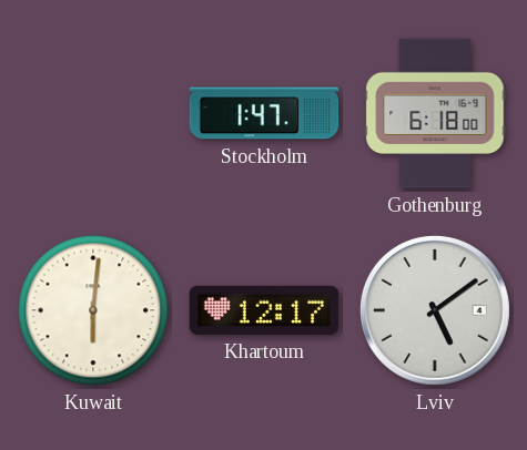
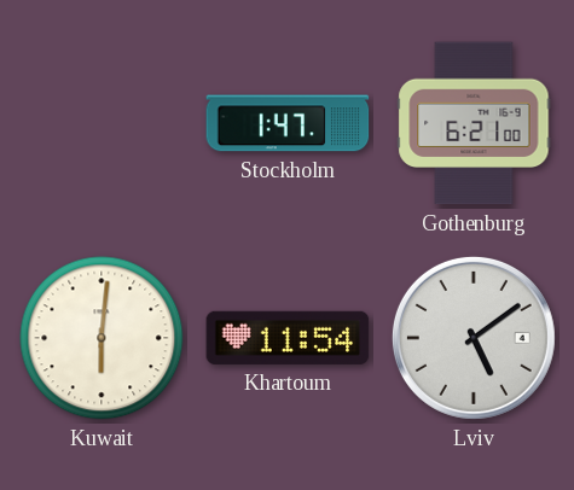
Gothenburg: 6:18 -> 6:21
Khartoum: 12:17 -> 11:54
